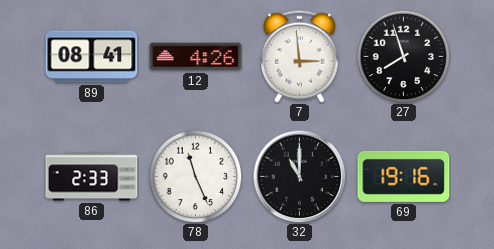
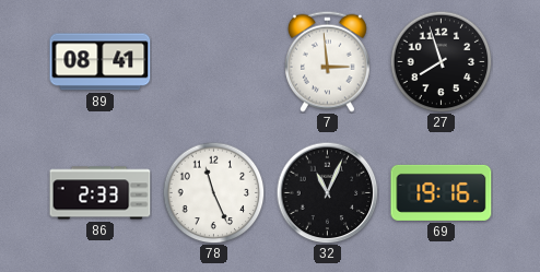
12: 4:26 -> none
32: 11:00 -> 11:04
